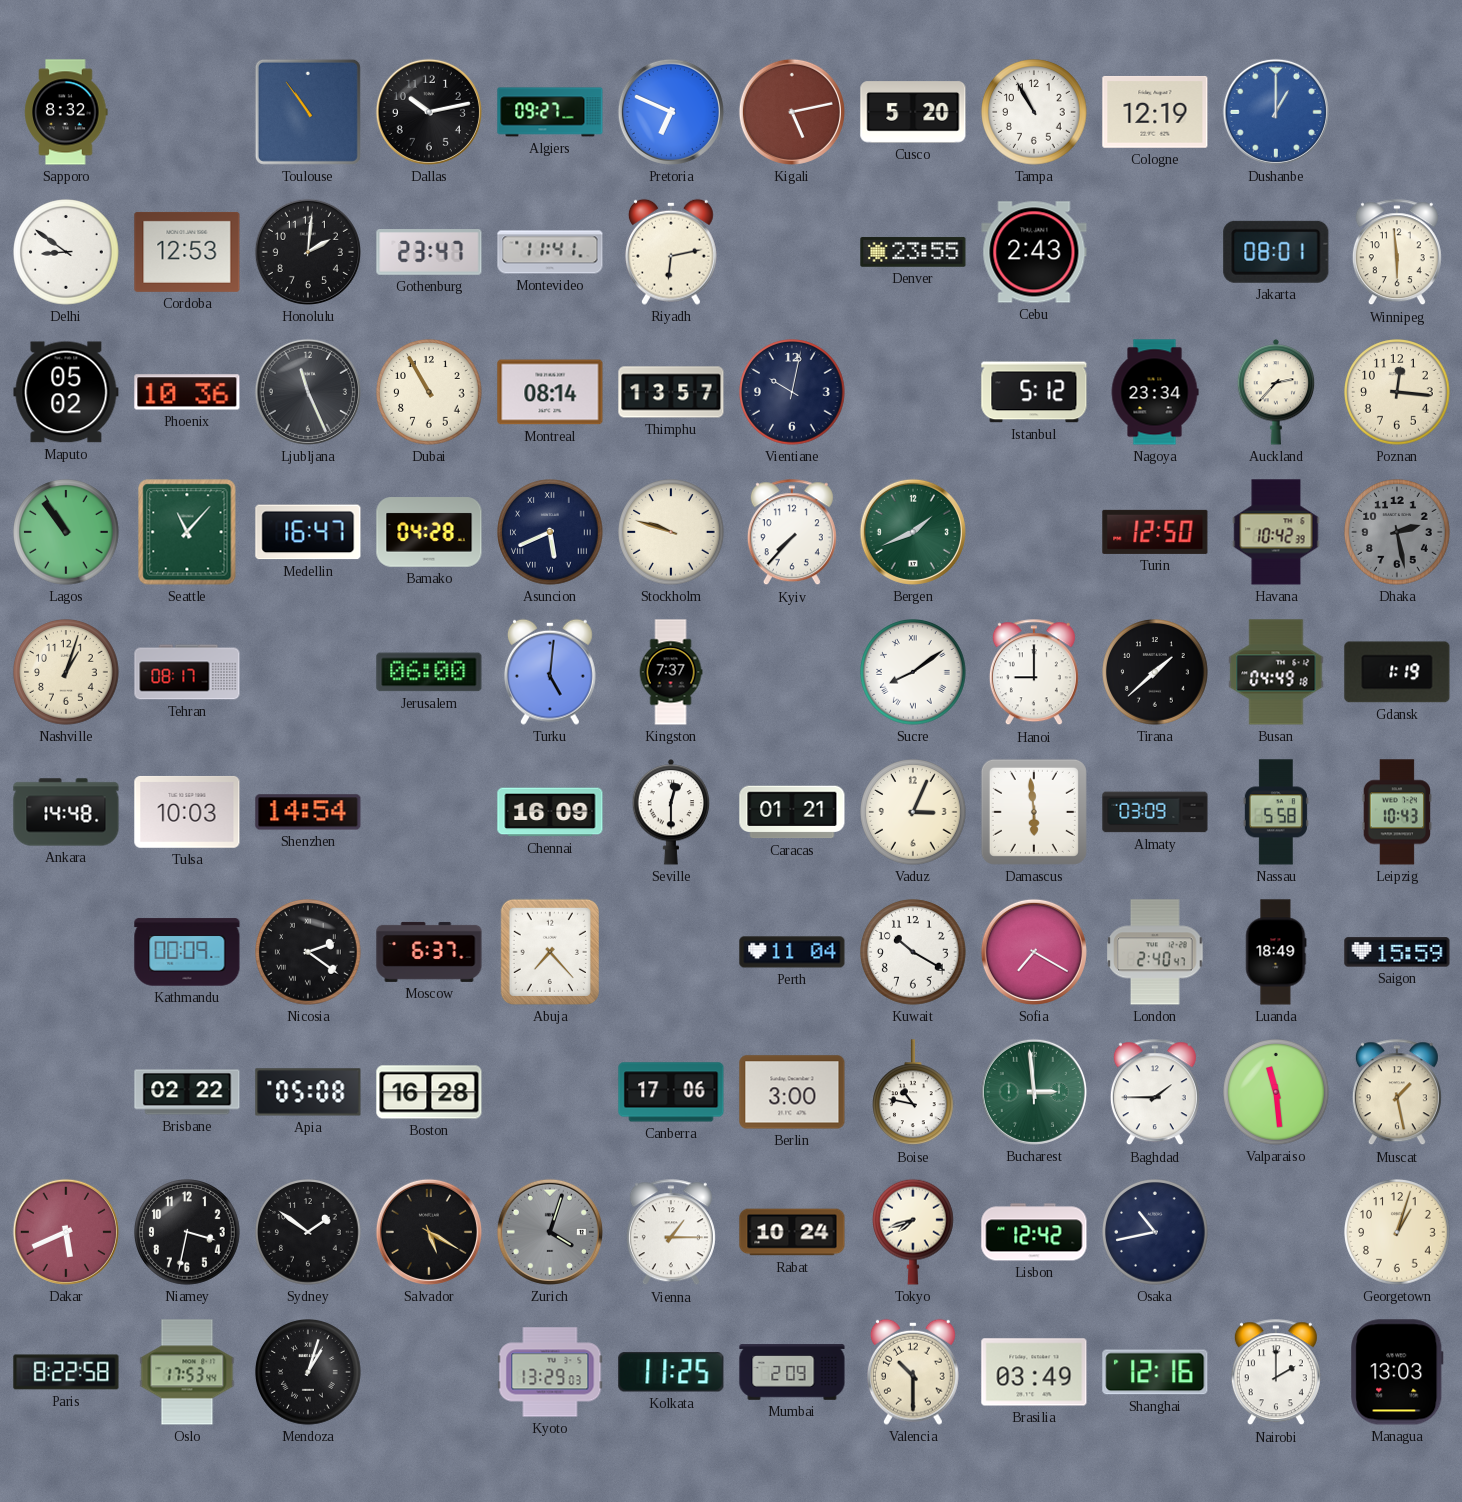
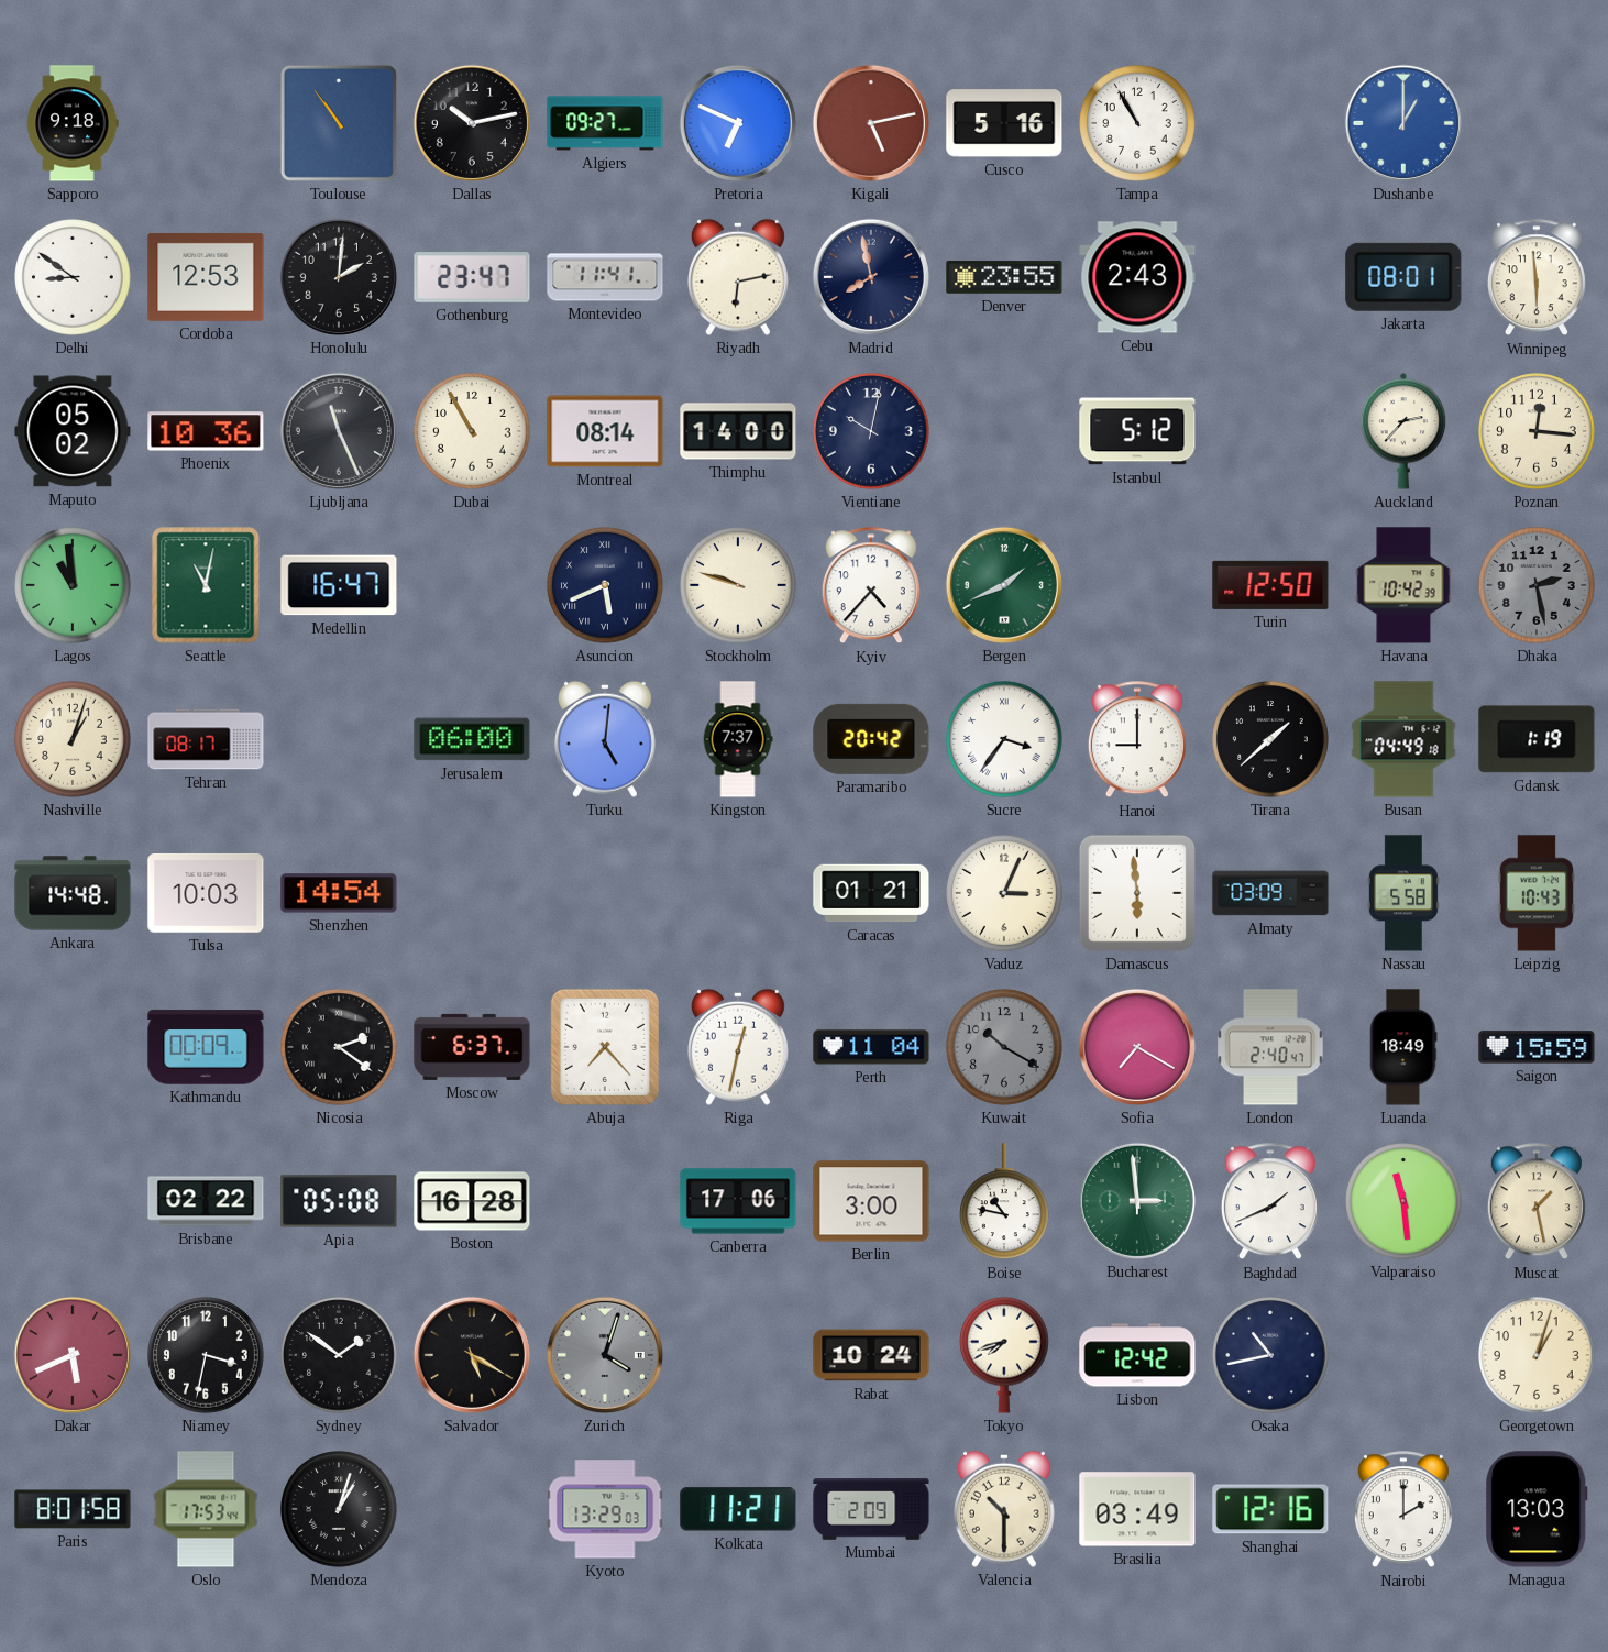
Sapporo: 8:32 -> 9:18
Cusco: 5:20 -> 5:16
Cologne: 12:19 -> none
Madrid: none -> 7:58
Thimphu: 13:57 -> 14:00
Nagoya: 23:34 -> none
Lagos: 10:54 -> 10:59
Seattle: 11:07 -> 11:02
Bamako: 04:28 -> none
Kyiv: 7:37 -> 4:37
Paramaribo: none -> 20:42
Sucre: 8:09 -> 3:36
Chennai: 16:09 -> none
Seville: 12:30 -> none
Riga: none -> 12:32
Kuwait dial: white -> grey
Baghdad: 1:45 -> 1:41
Vienna: 1:15 -> none
Paris: 8:22 -> 8:01
Kolkata: 11:25 -> 11:21
